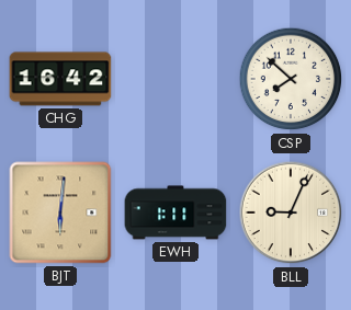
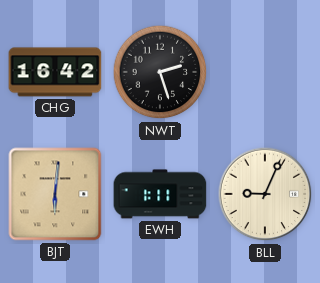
NWT: none -> 2:27
CSP: 7:52 -> none
